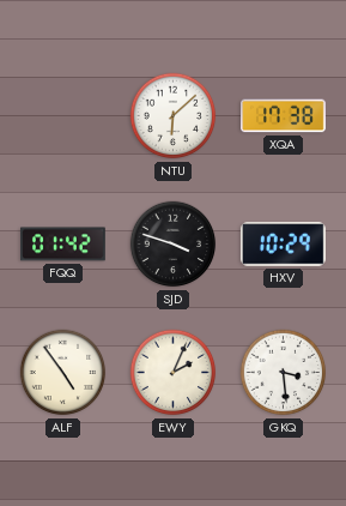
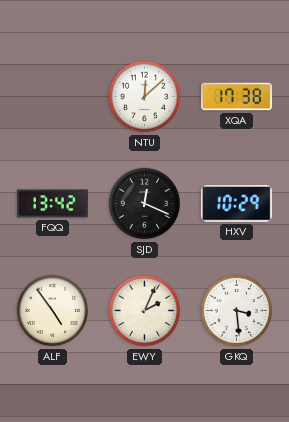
NTU: 6:08 -> 12:08
FQQ: 01:42 -> 13:42
SJD: 3:48 -> 12:19
